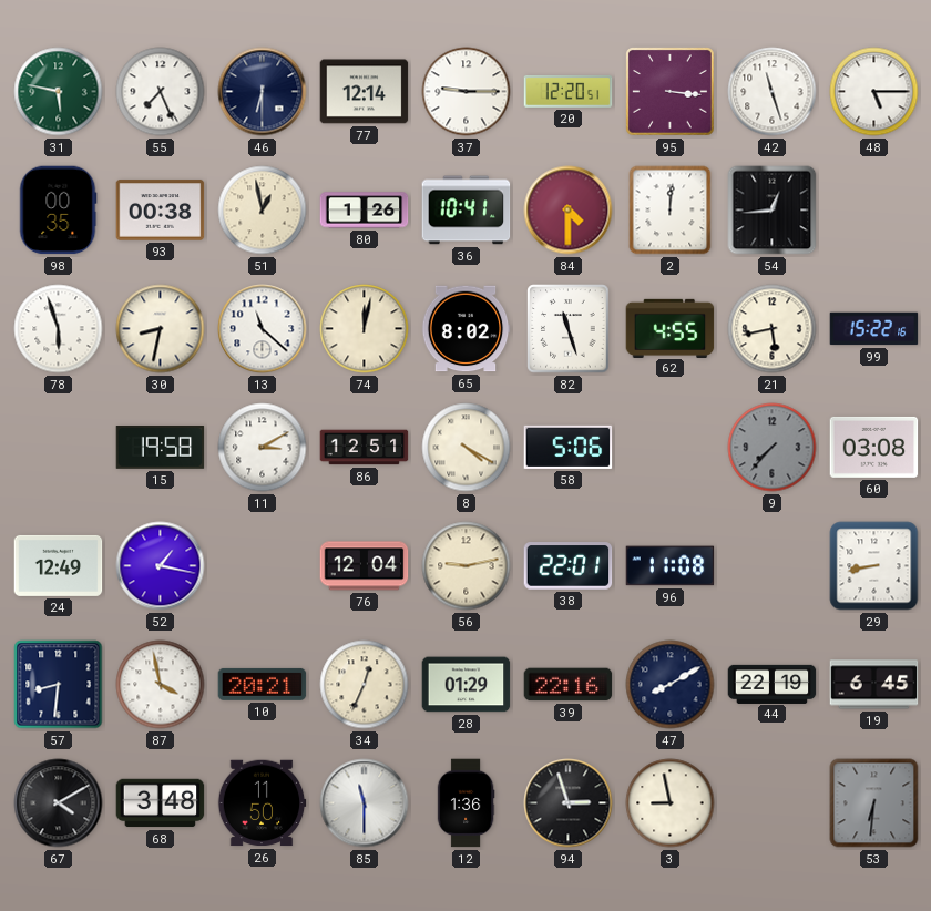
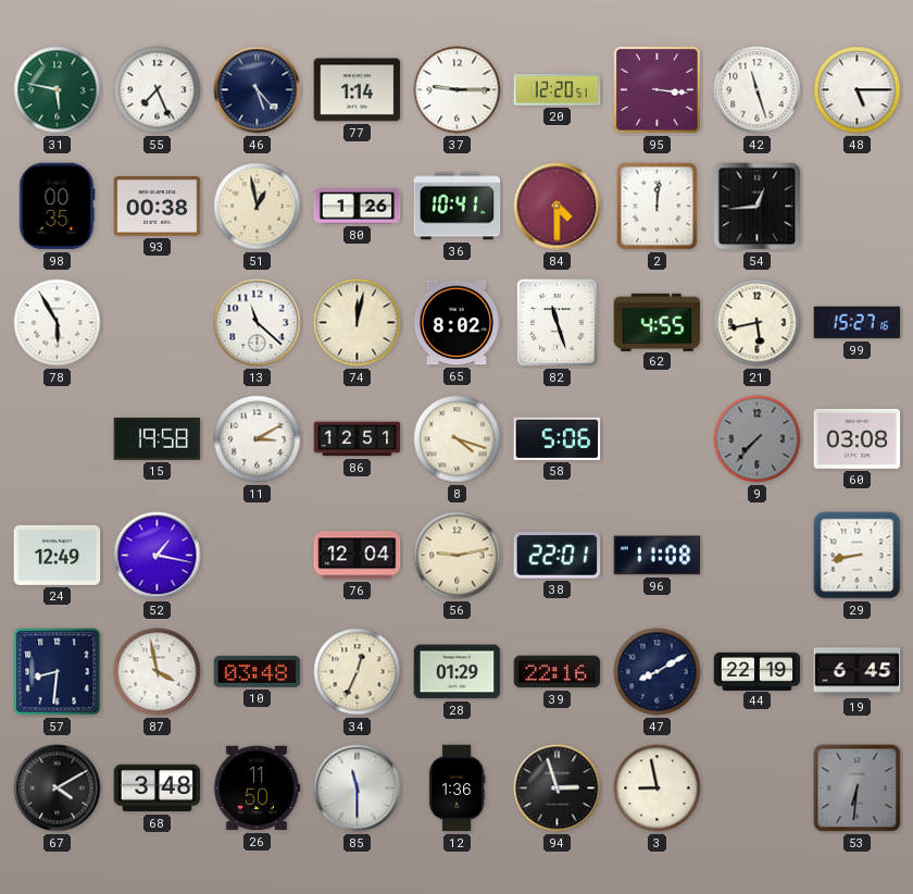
46: 6:30 -> 5:23
77: 12:14 -> 1:14
78: 5:57 -> 5:55
30: 8:32 -> none
99: 15:22 -> 15:27
8: 4:20 -> 4:18
10: 20:21 -> 03:48
